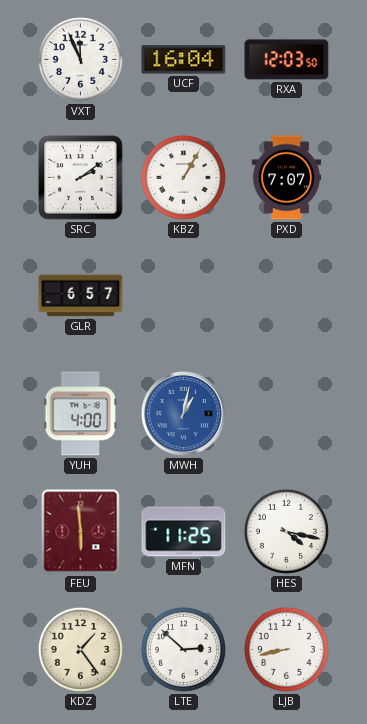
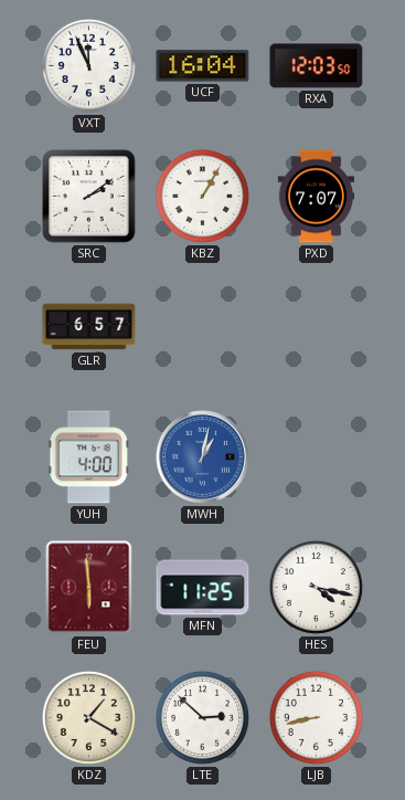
KDZ: 1:24 -> 1:20
